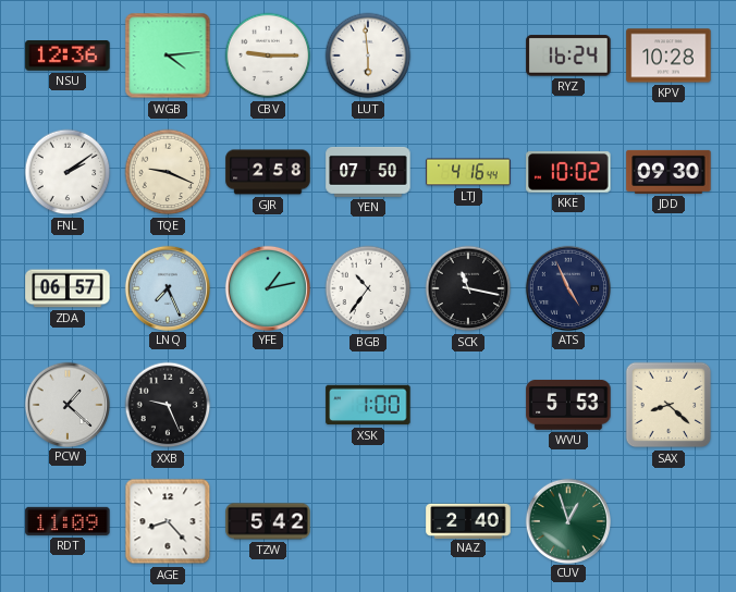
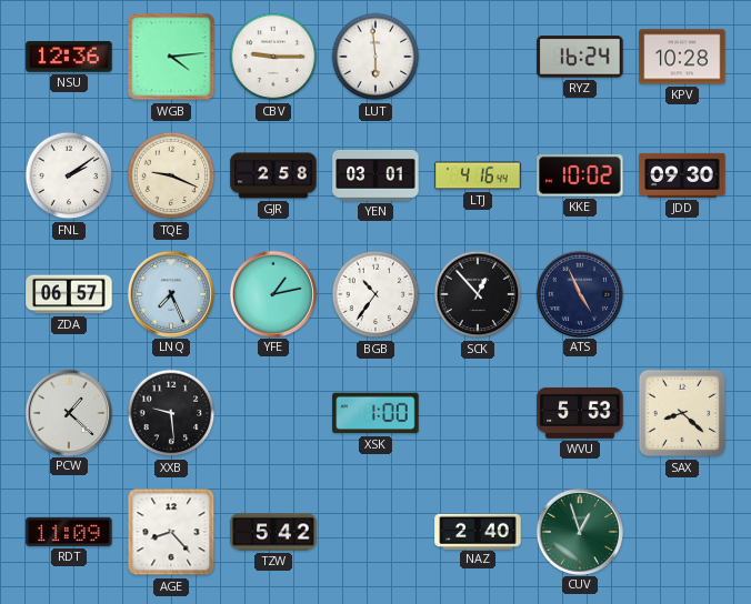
YEN: 07:50 -> 03:01
SCK: 11:17 -> 12:53
XXB: 9:26 -> 9:29
